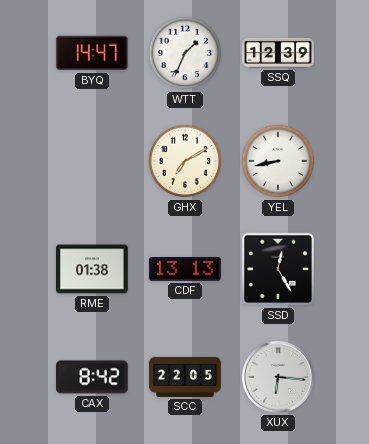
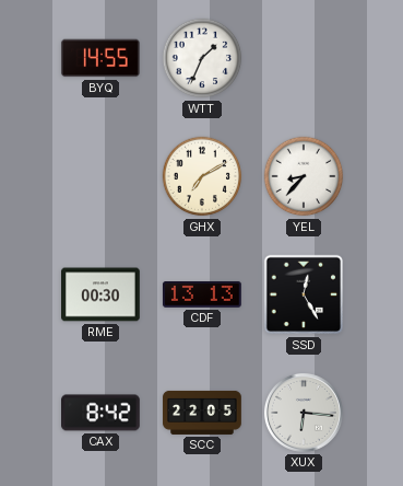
BYQ: 14:47 -> 14:55
SSQ: 12:39 -> none
YEL: 8:43 -> 8:37
RME: 01:38 -> 00:30
